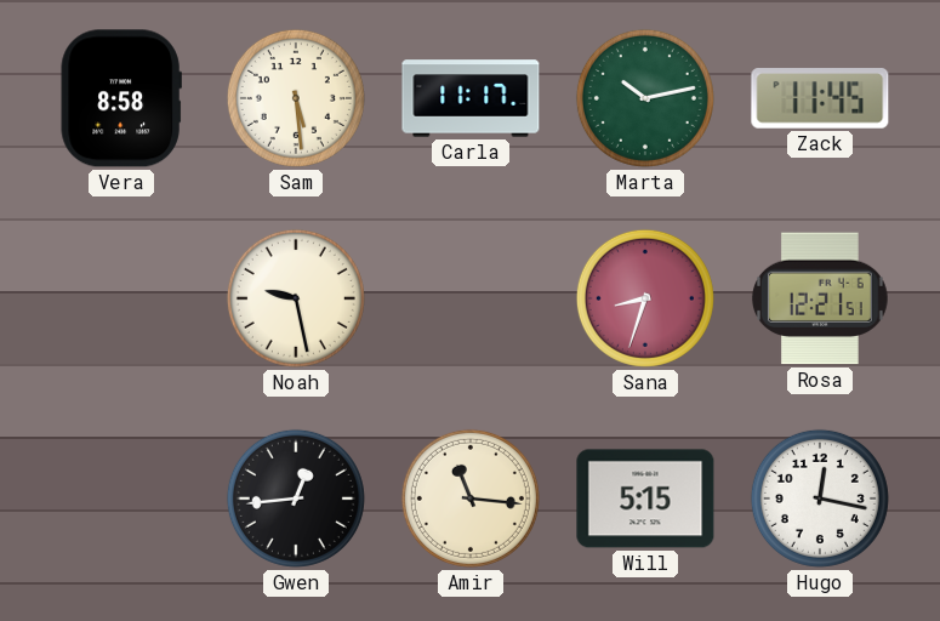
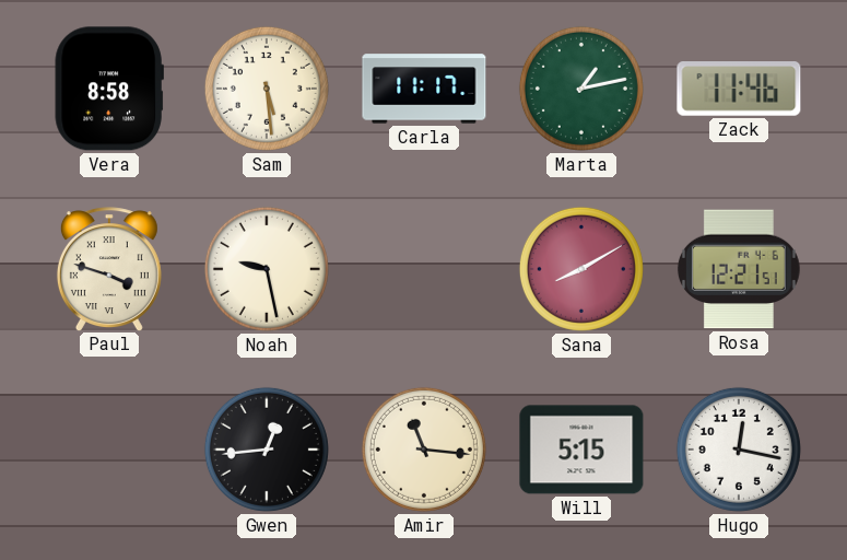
Marta: 10:13 -> 1:13
Zack: 11:45 -> 11:46
Paul: none -> 3:48
Sana: 8:33 -> 8:10
